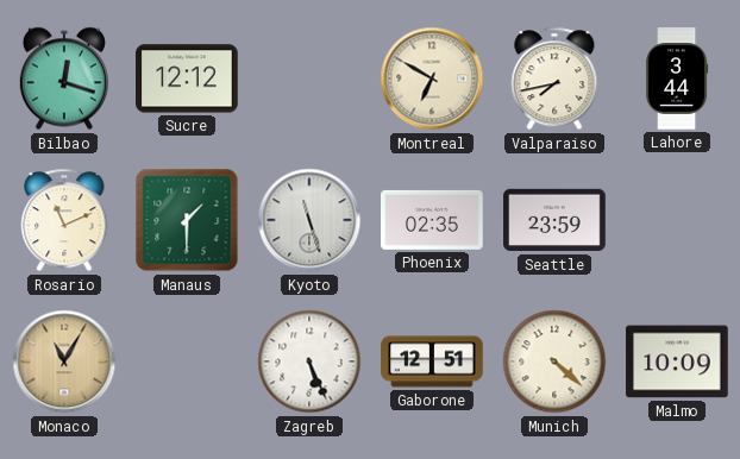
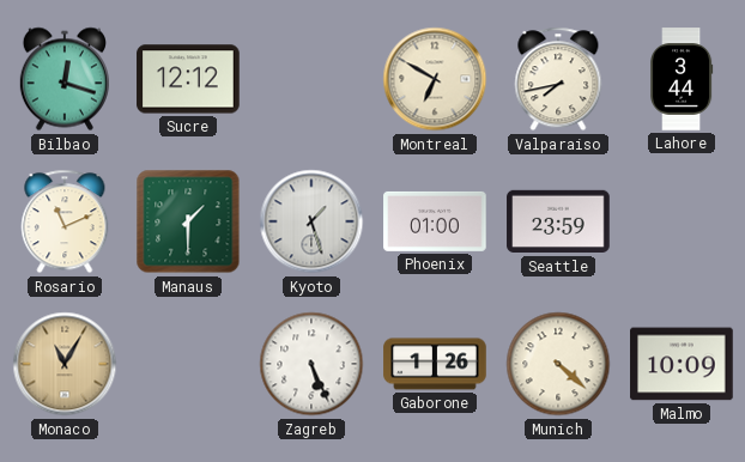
Kyoto: 11:27 -> 1:27
Phoenix: 02:35 -> 01:00
Gaborone: 12:51 -> 1:26
